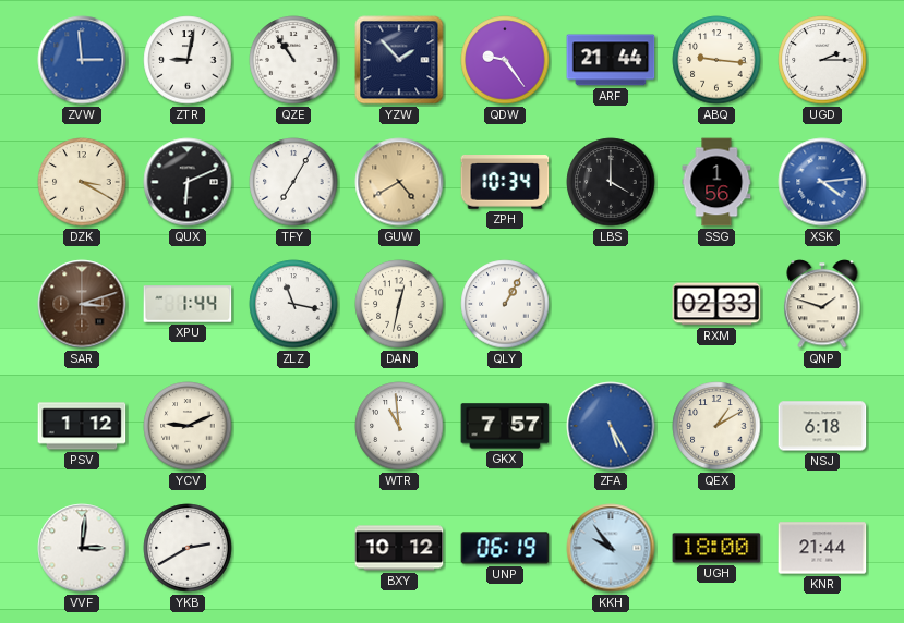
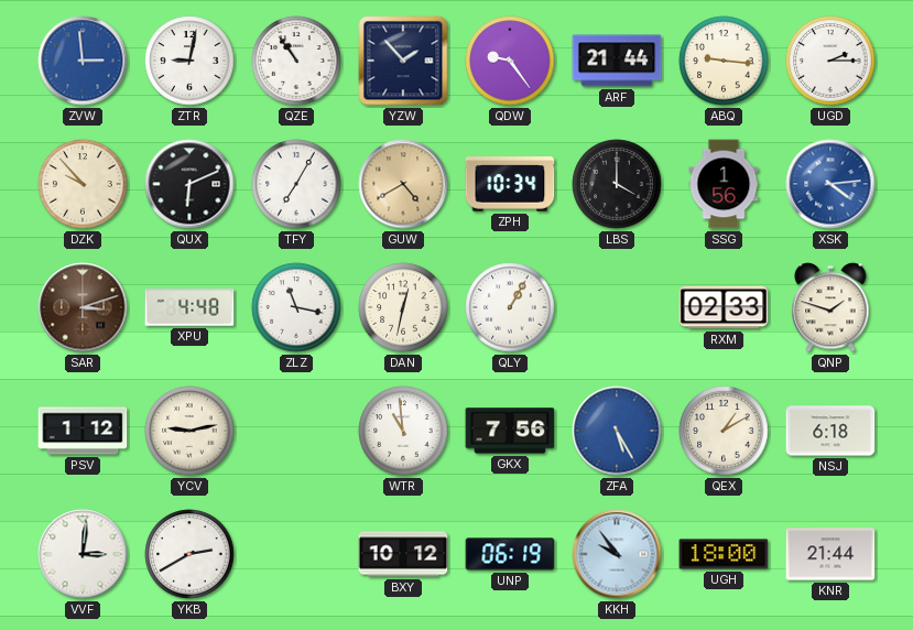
DZK: 3:20 -> 9:53
XPU: 1:44 -> 4:48
YCV: 9:11 -> 9:13
GKX: 7:57 -> 7:56
